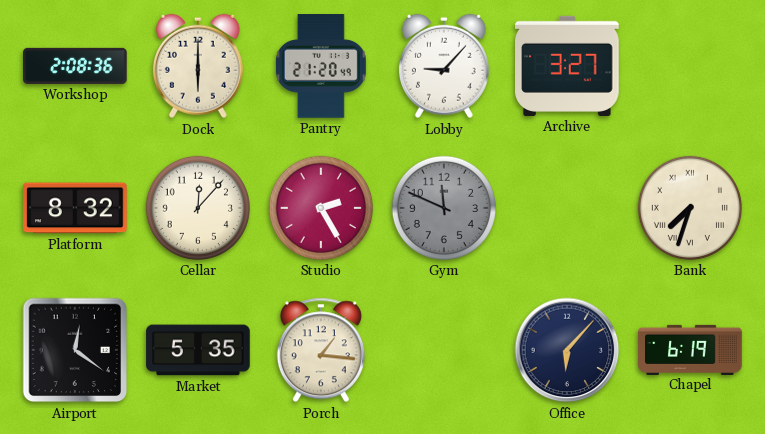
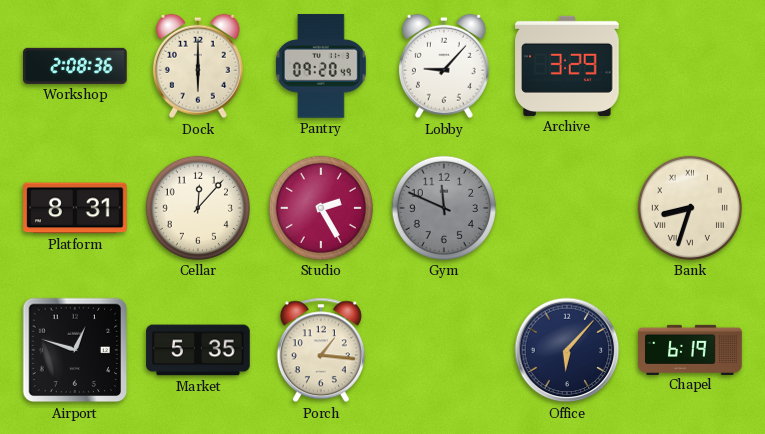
Pantry: 21:20 -> 09:20
Archive: 3:27 -> 3:29
Platform: 8:32 -> 8:31
Bank: 7:33 -> 8:33
Airport: 12:21 -> 12:48
